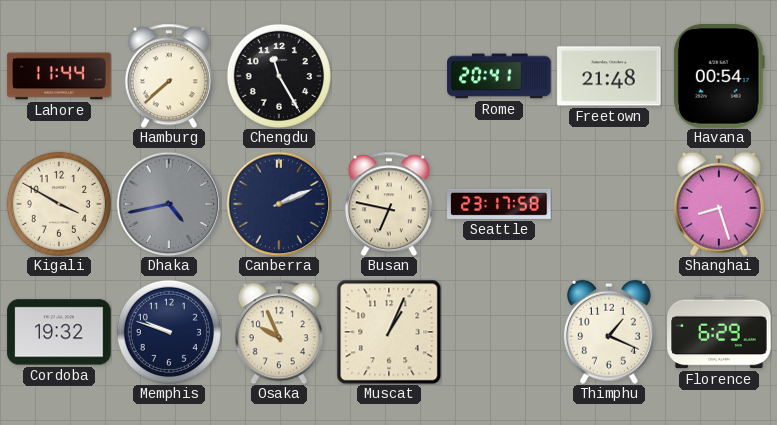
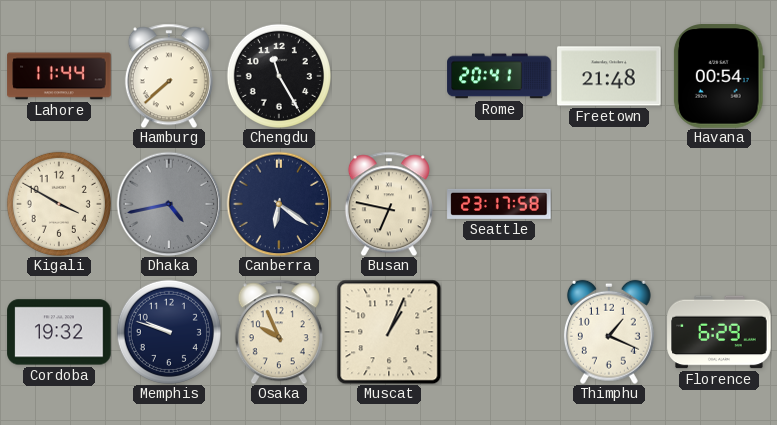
Canberra: 2:11 -> 6:21
Shanghai: 8:27 -> none
